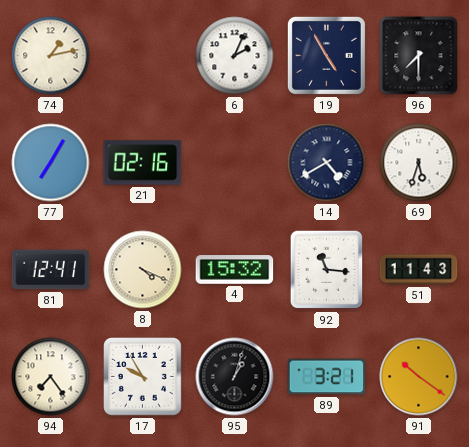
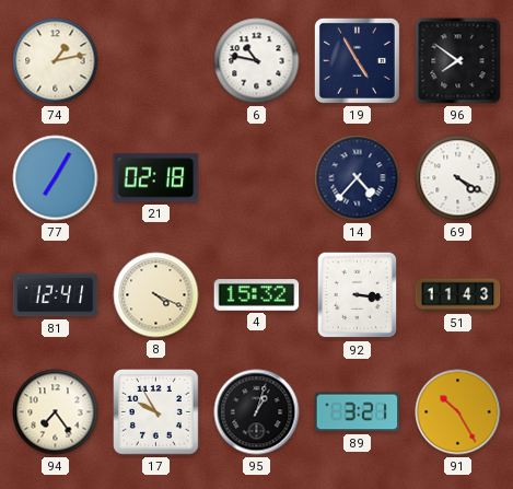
6: 2:04 -> 10:47
96: 7:30 -> 7:51
21: 02:16 -> 02:18
14: 4:40 -> 4:37
69: 5:33 -> 4:20
92: 11:16 -> 3:16
91: 10:21 -> 10:25
